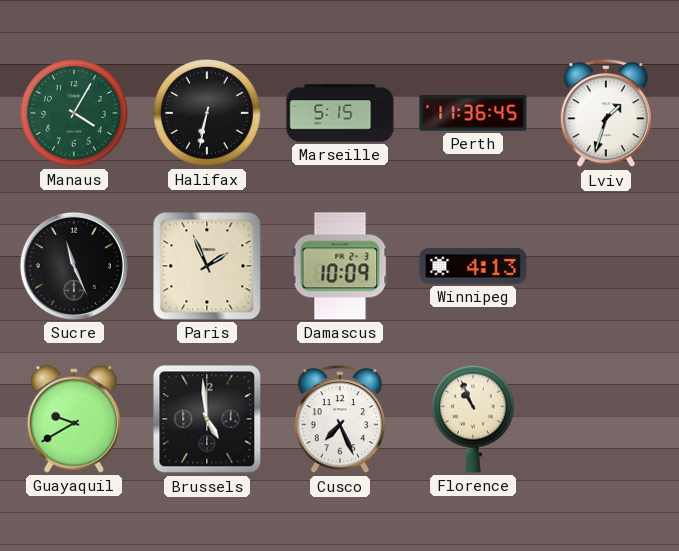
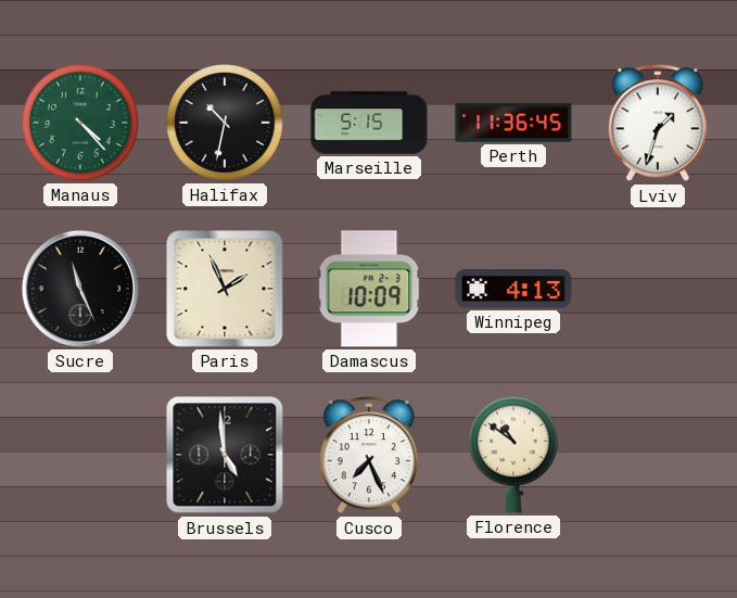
Manaus: 4:05 -> 4:23
Halifax: 6:32 -> 10:32
Guayaquil: 9:40 -> none
Florence: 10:56 -> 10:51
